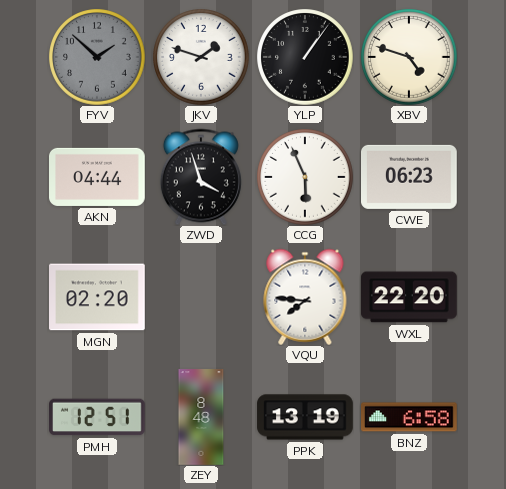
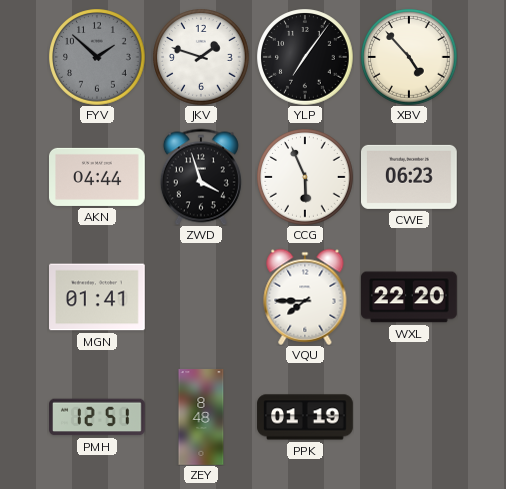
YLP: 1:06 -> 7:06
XBV: 4:48 -> 4:53
MGN: 02:20 -> 01:41
VQU: 7:46 -> 7:45
PPK: 13:19 -> 01:19
BNZ: 6:58 -> none
